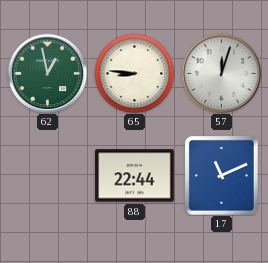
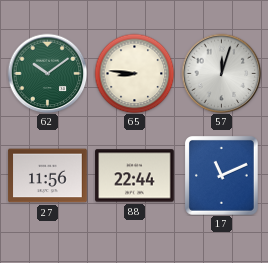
62: 12:58 -> 10:09
27: none -> 11:56
